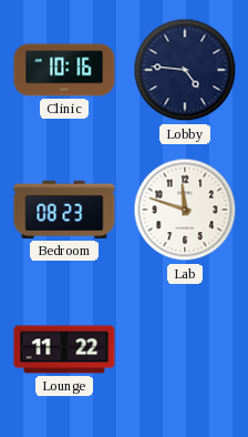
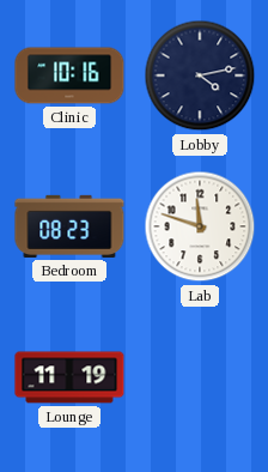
Lobby: 4:46 -> 4:13
Lounge: 11:22 -> 11:19
